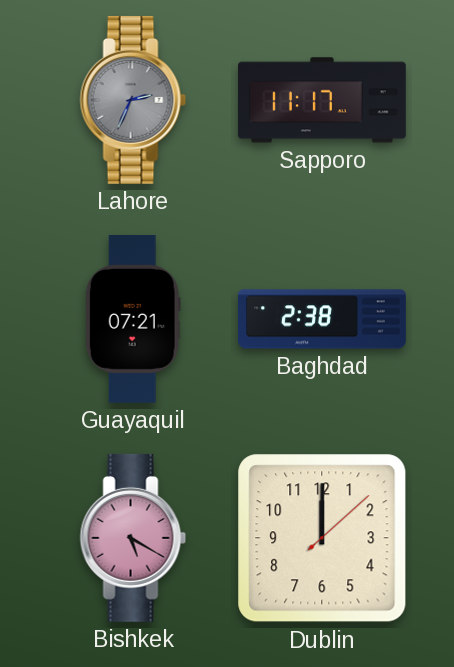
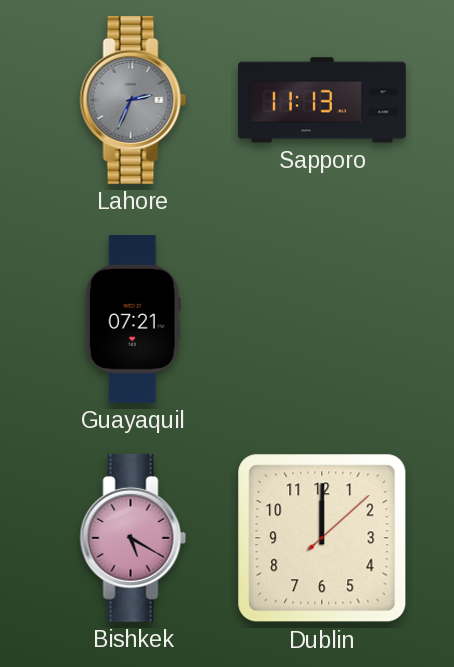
Sapporo: 11:17 -> 11:13
Baghdad: 2:38 -> none
